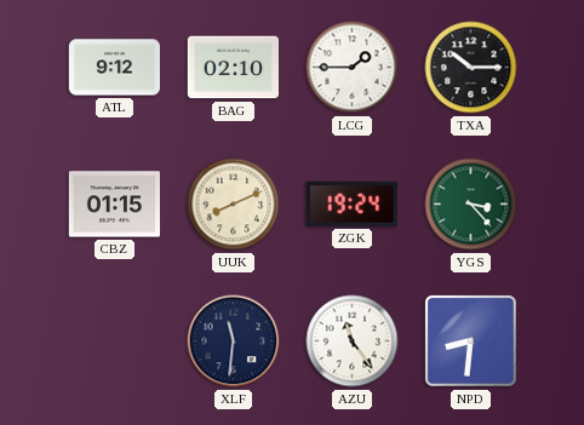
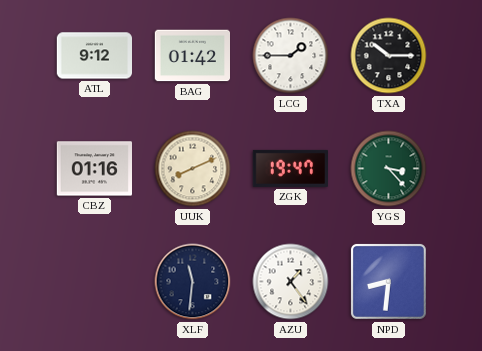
BAG: 02:10 -> 01:42
CBZ: 01:15 -> 01:16
ZGK: 19:24 -> 19:47
AZU: 11:24 -> 1:24
